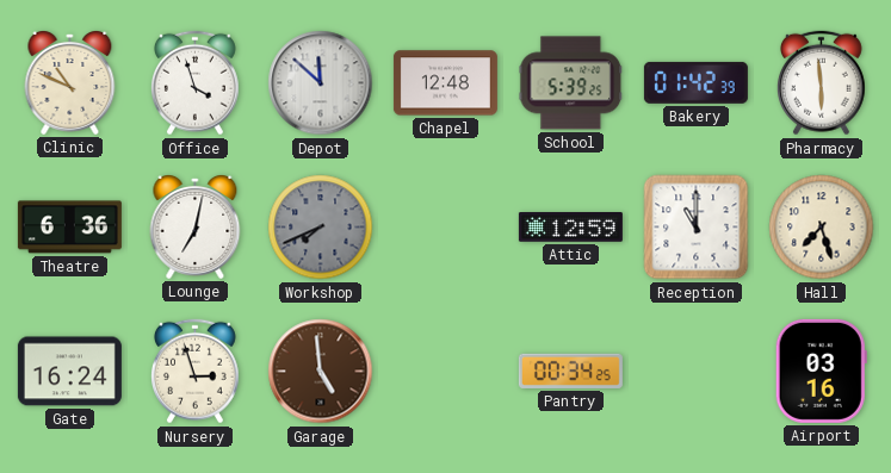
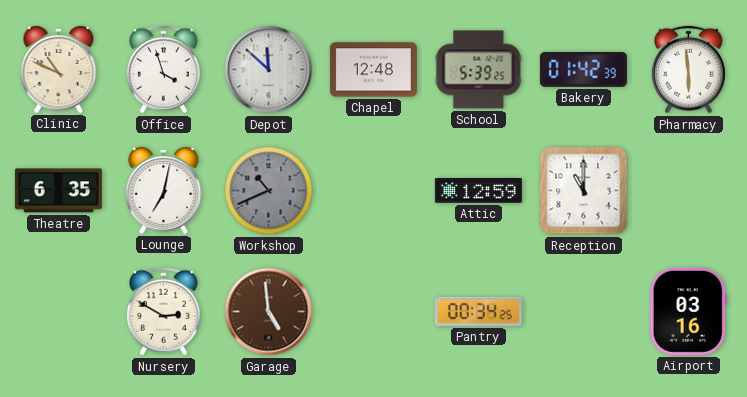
Theatre: 6:36 -> 6:35
Workshop: 7:41 -> 10:41
Hall: 7:27 -> none
Gate: 16:24 -> none
Nursery: 2:57 -> 2:50
